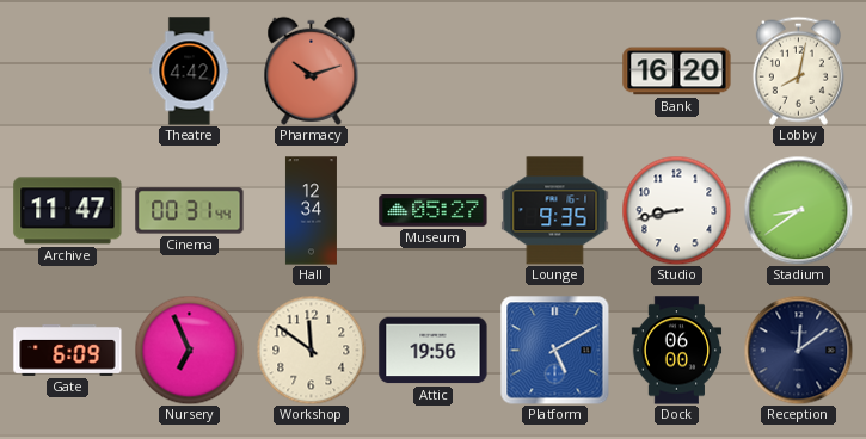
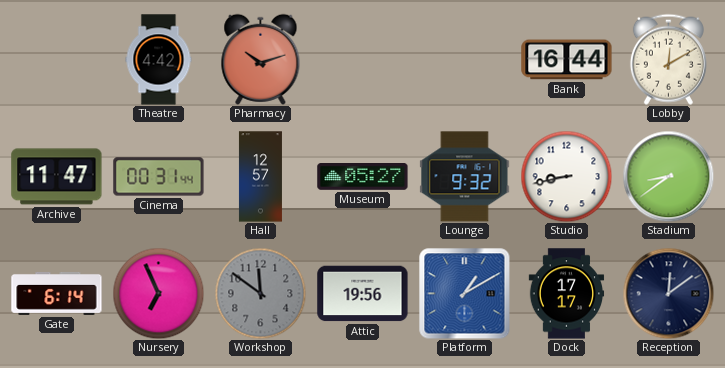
Bank: 16:20 -> 16:44
Lobby: 8:02 -> 12:10
Hall: 12:34 -> 12:57
Lounge: 9:35 -> 9:32
Gate: 6:09 -> 6:14
Workshop dial: cream -> grey
Platform: 5:10 -> 1:10
Dock: 06:00 -> 17:17
